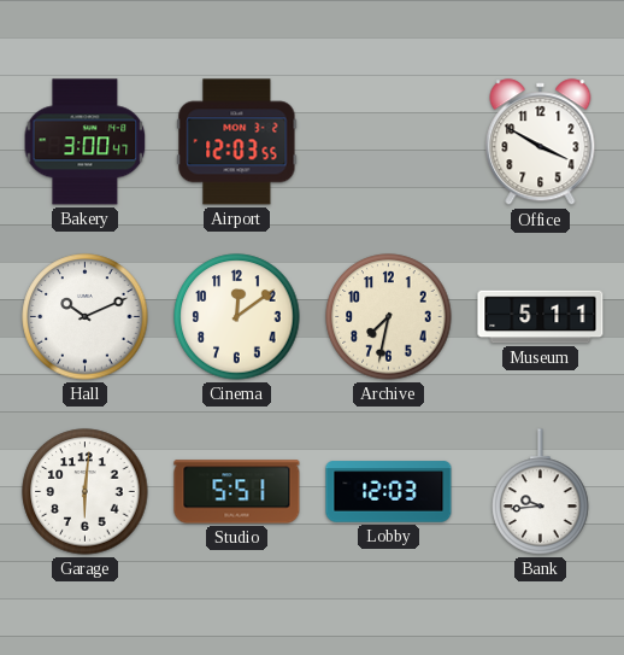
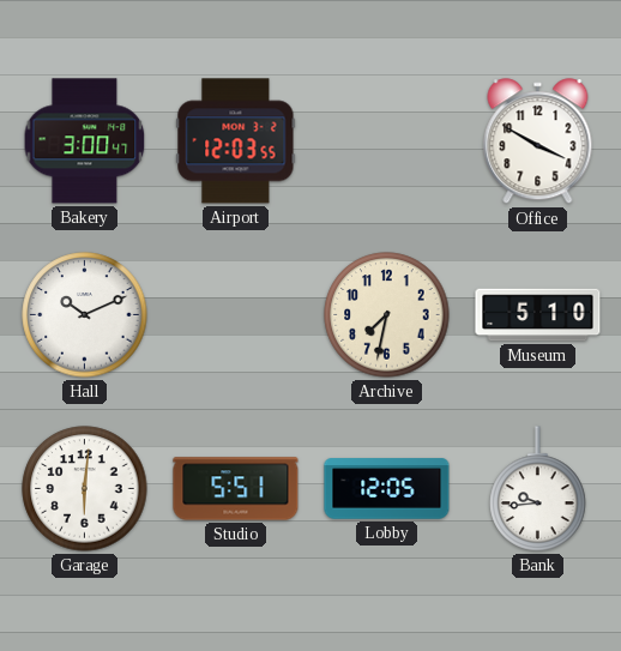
Cinema: 12:09 -> none
Museum: 5:11 -> 5:10
Lobby: 12:03 -> 12:05
